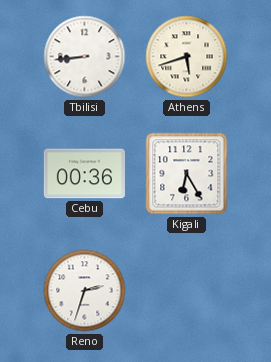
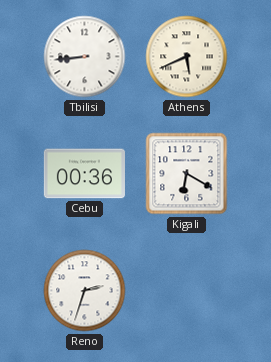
Athens: 5:42 -> 5:41
Kigali: 6:25 -> 6:20
